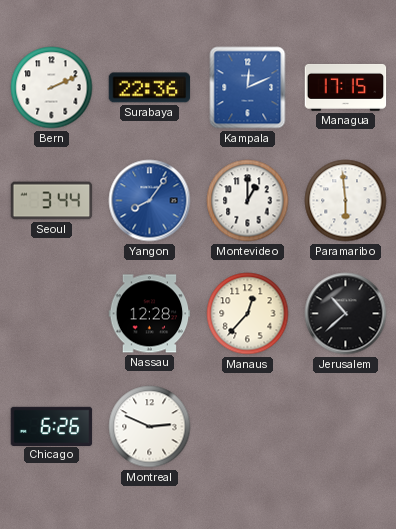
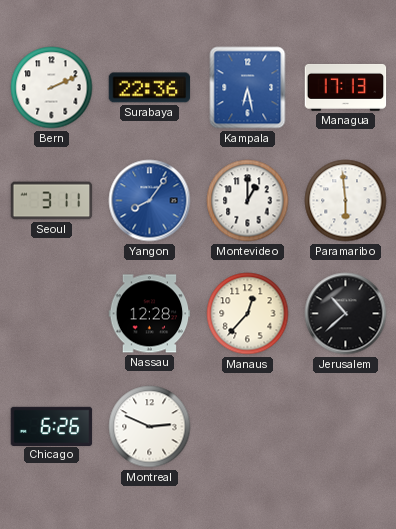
Kampala: 12:11 -> 6:28
Managua: 17:15 -> 17:13
Seoul: 3:44 -> 3:11
